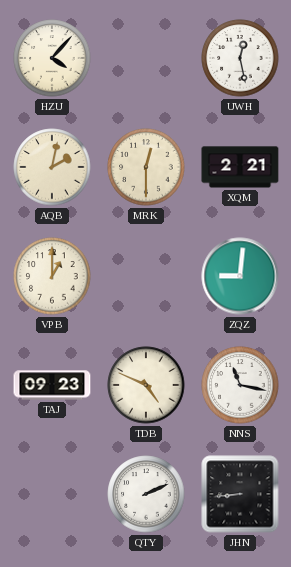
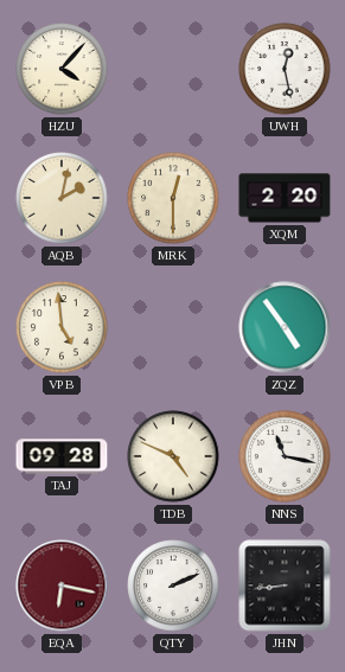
XQM: 2:21 -> 2:20
VPB: 1:00 -> 4:59
ZQZ: 9:01 -> 4:54
TAJ: 09:23 -> 09:28
EQA: none -> 6:17
